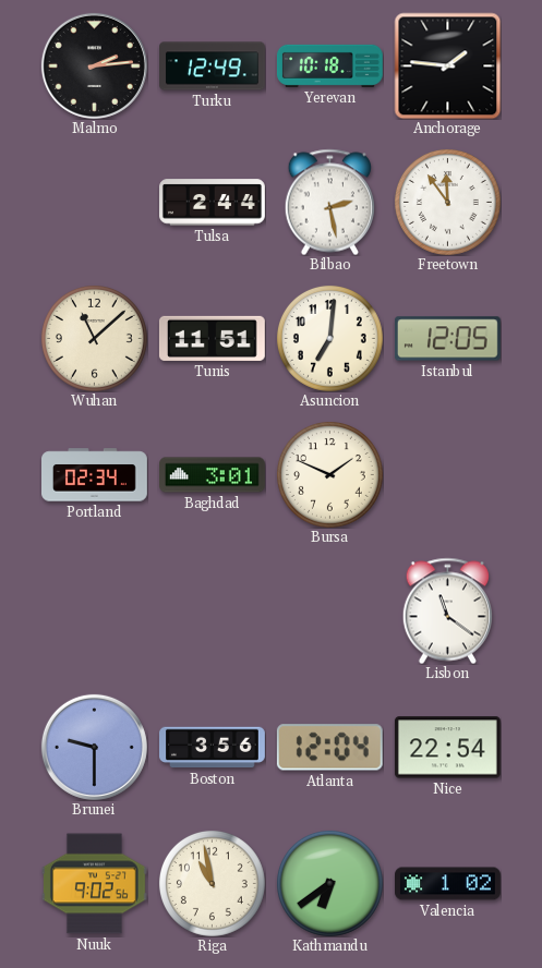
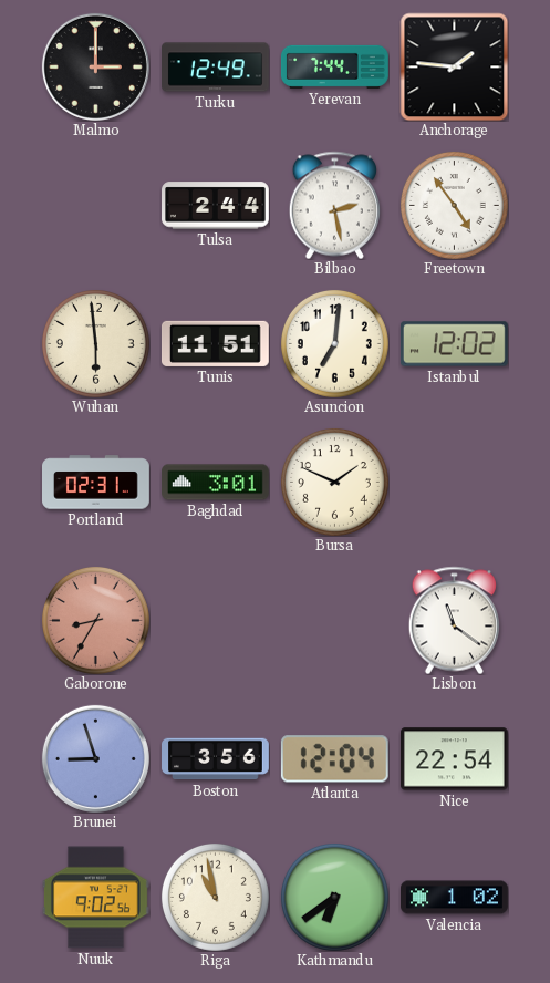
Malmo: 2:14 -> 3:00
Yerevan: 10:18 -> 7:44
Freetown: 11:54 -> 4:54
Wuhan: 11:08 -> 5:59
Istanbul: 12:05 -> 12:02
Portland: 02:34 -> 02:31
Gaborone: none -> 8:35
Brunei: 9:30 -> 8:57
